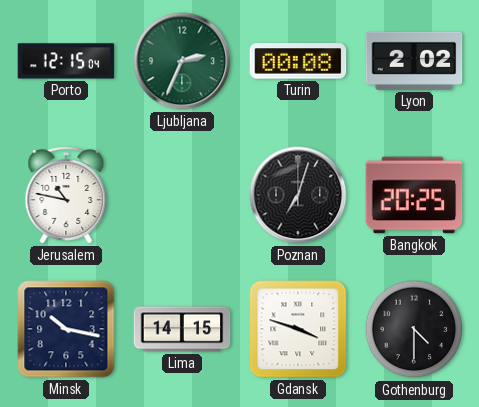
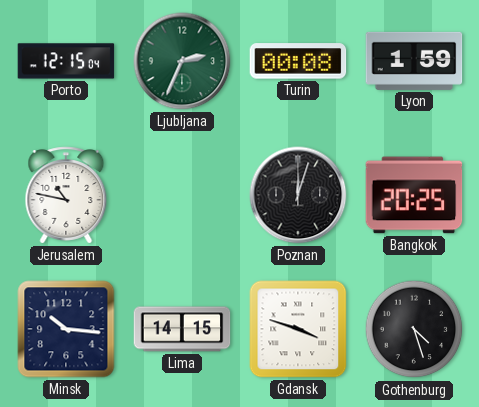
Lyon: 2:02 -> 1:59
Poznan: 7:03 -> 12:03
Minsk: 10:17 -> 10:16
Gothenburg: 4:30 -> 4:27
